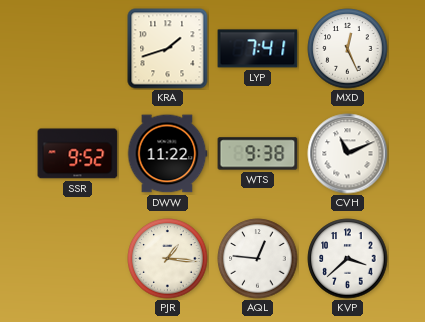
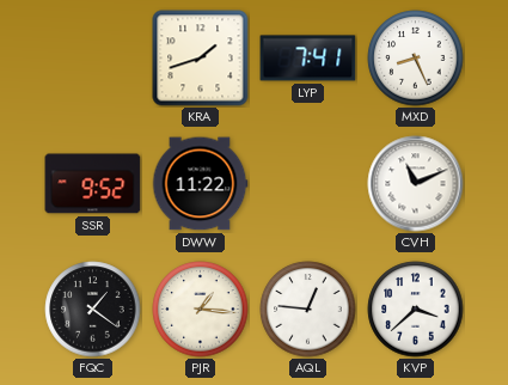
MXD: 12:26 -> 8:26
WTS: 9:38 -> none
FQC: none -> 1:21
